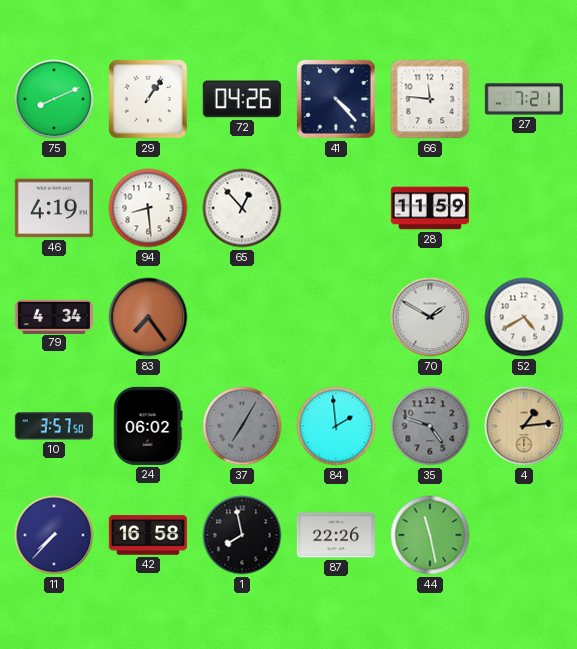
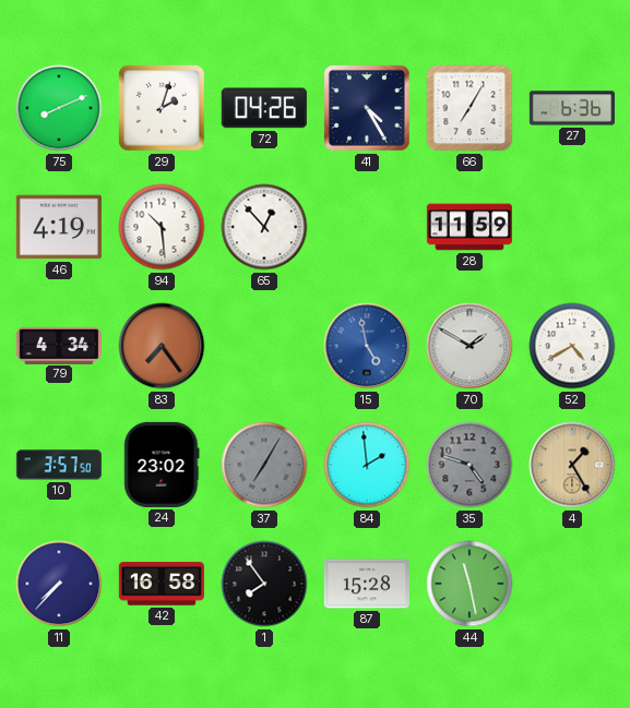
29: 1:06 -> 2:03
41: 4:23 -> 4:25
66: 11:46 -> 7:05
27: 7:21 -> 6:36
94: 8:29 -> 10:29
15: none -> 4:58
24: 06:02 -> 23:02
4: 1:14 -> 1:25
1: 7:58 -> 7:54
87: 22:26 -> 15:28
